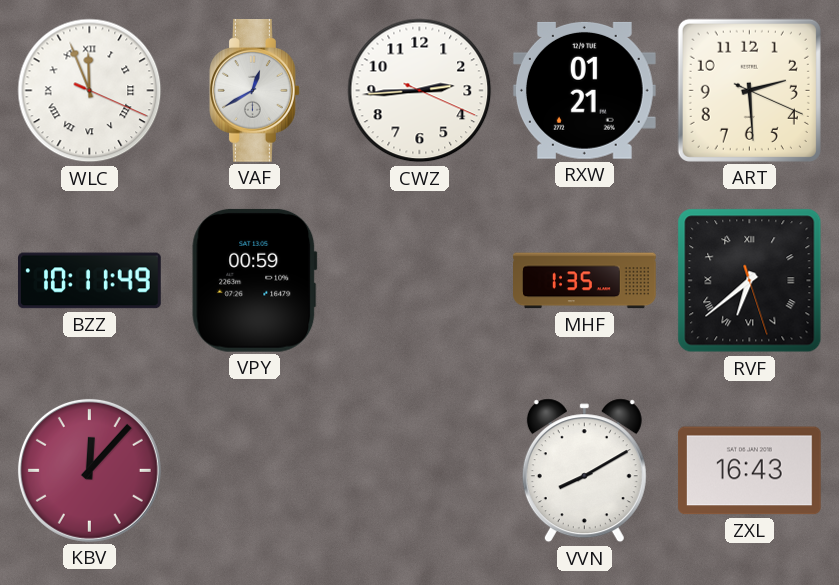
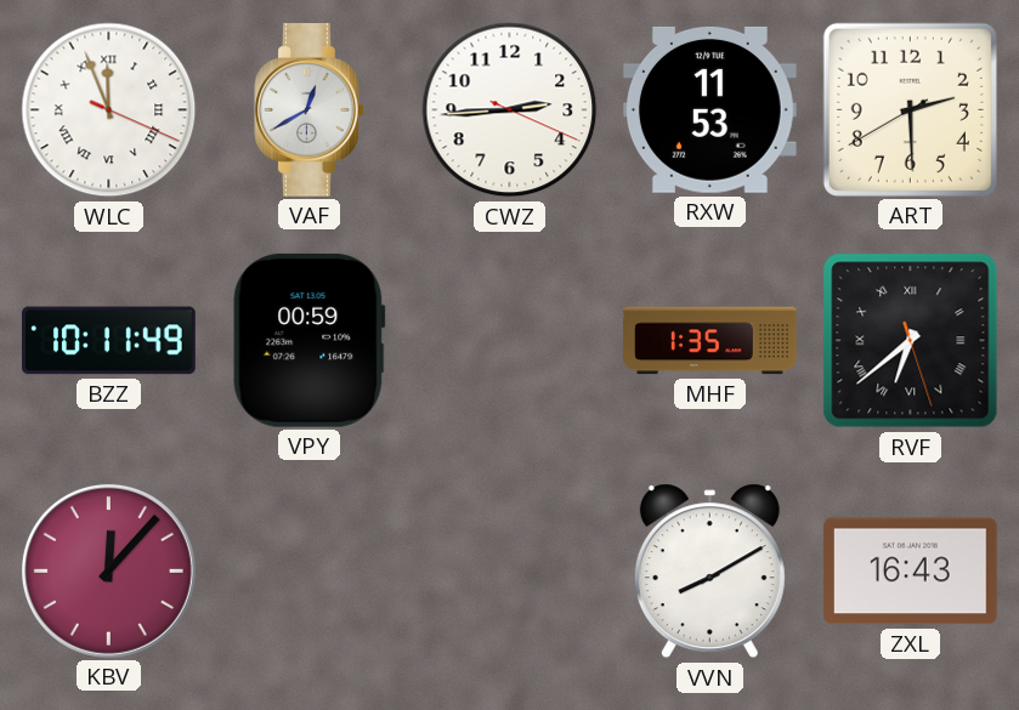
RXW: 01:21 -> 11:53
ART: 2:29:19 -> 2:29:40
